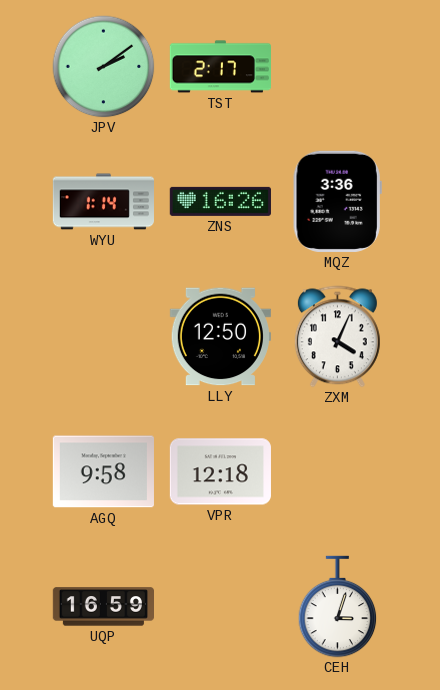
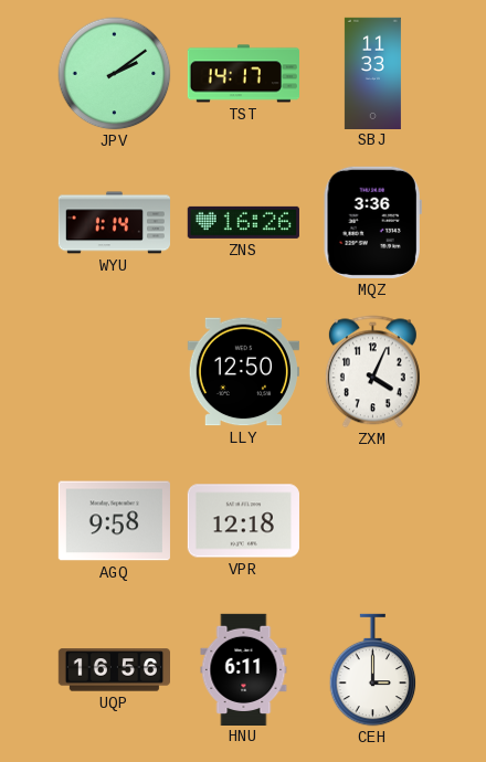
TST: 2:17 -> 14:17
SBJ: none -> 11:33
UQP: 16:59 -> 16:56
HNU: none -> 6:11
CEH: 3:03 -> 3:00
